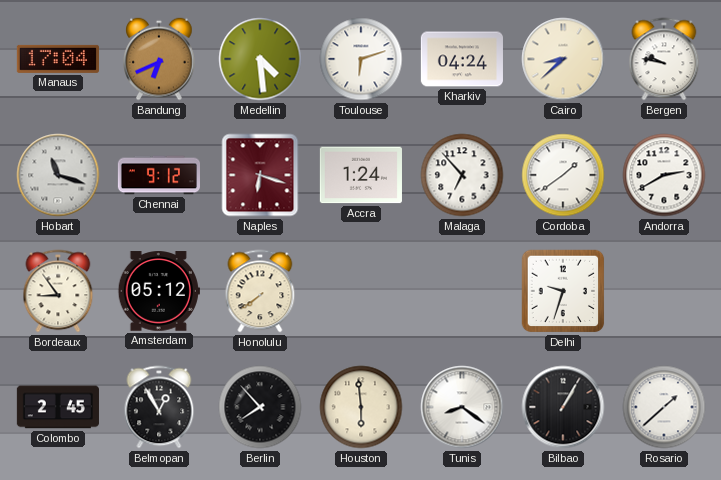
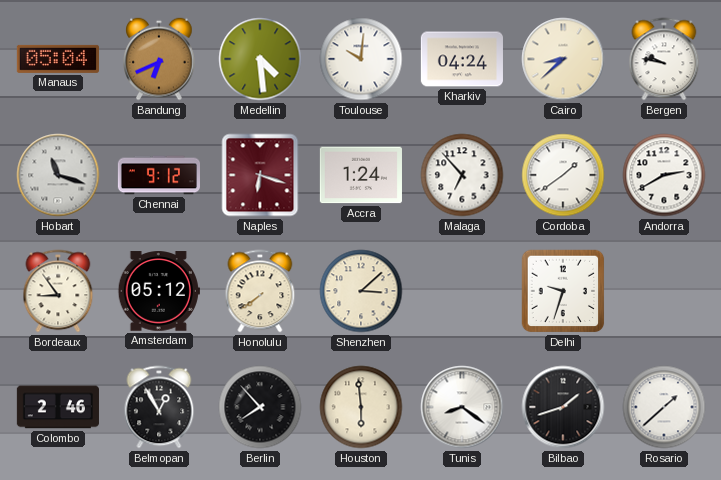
Manaus: 17:04 -> 05:04
Toulouse: 6:12 -> 10:01
Shenzhen: none -> 3:08
Colombo: 2:45 -> 2:46
Bilbao: 1:05 -> 1:42
